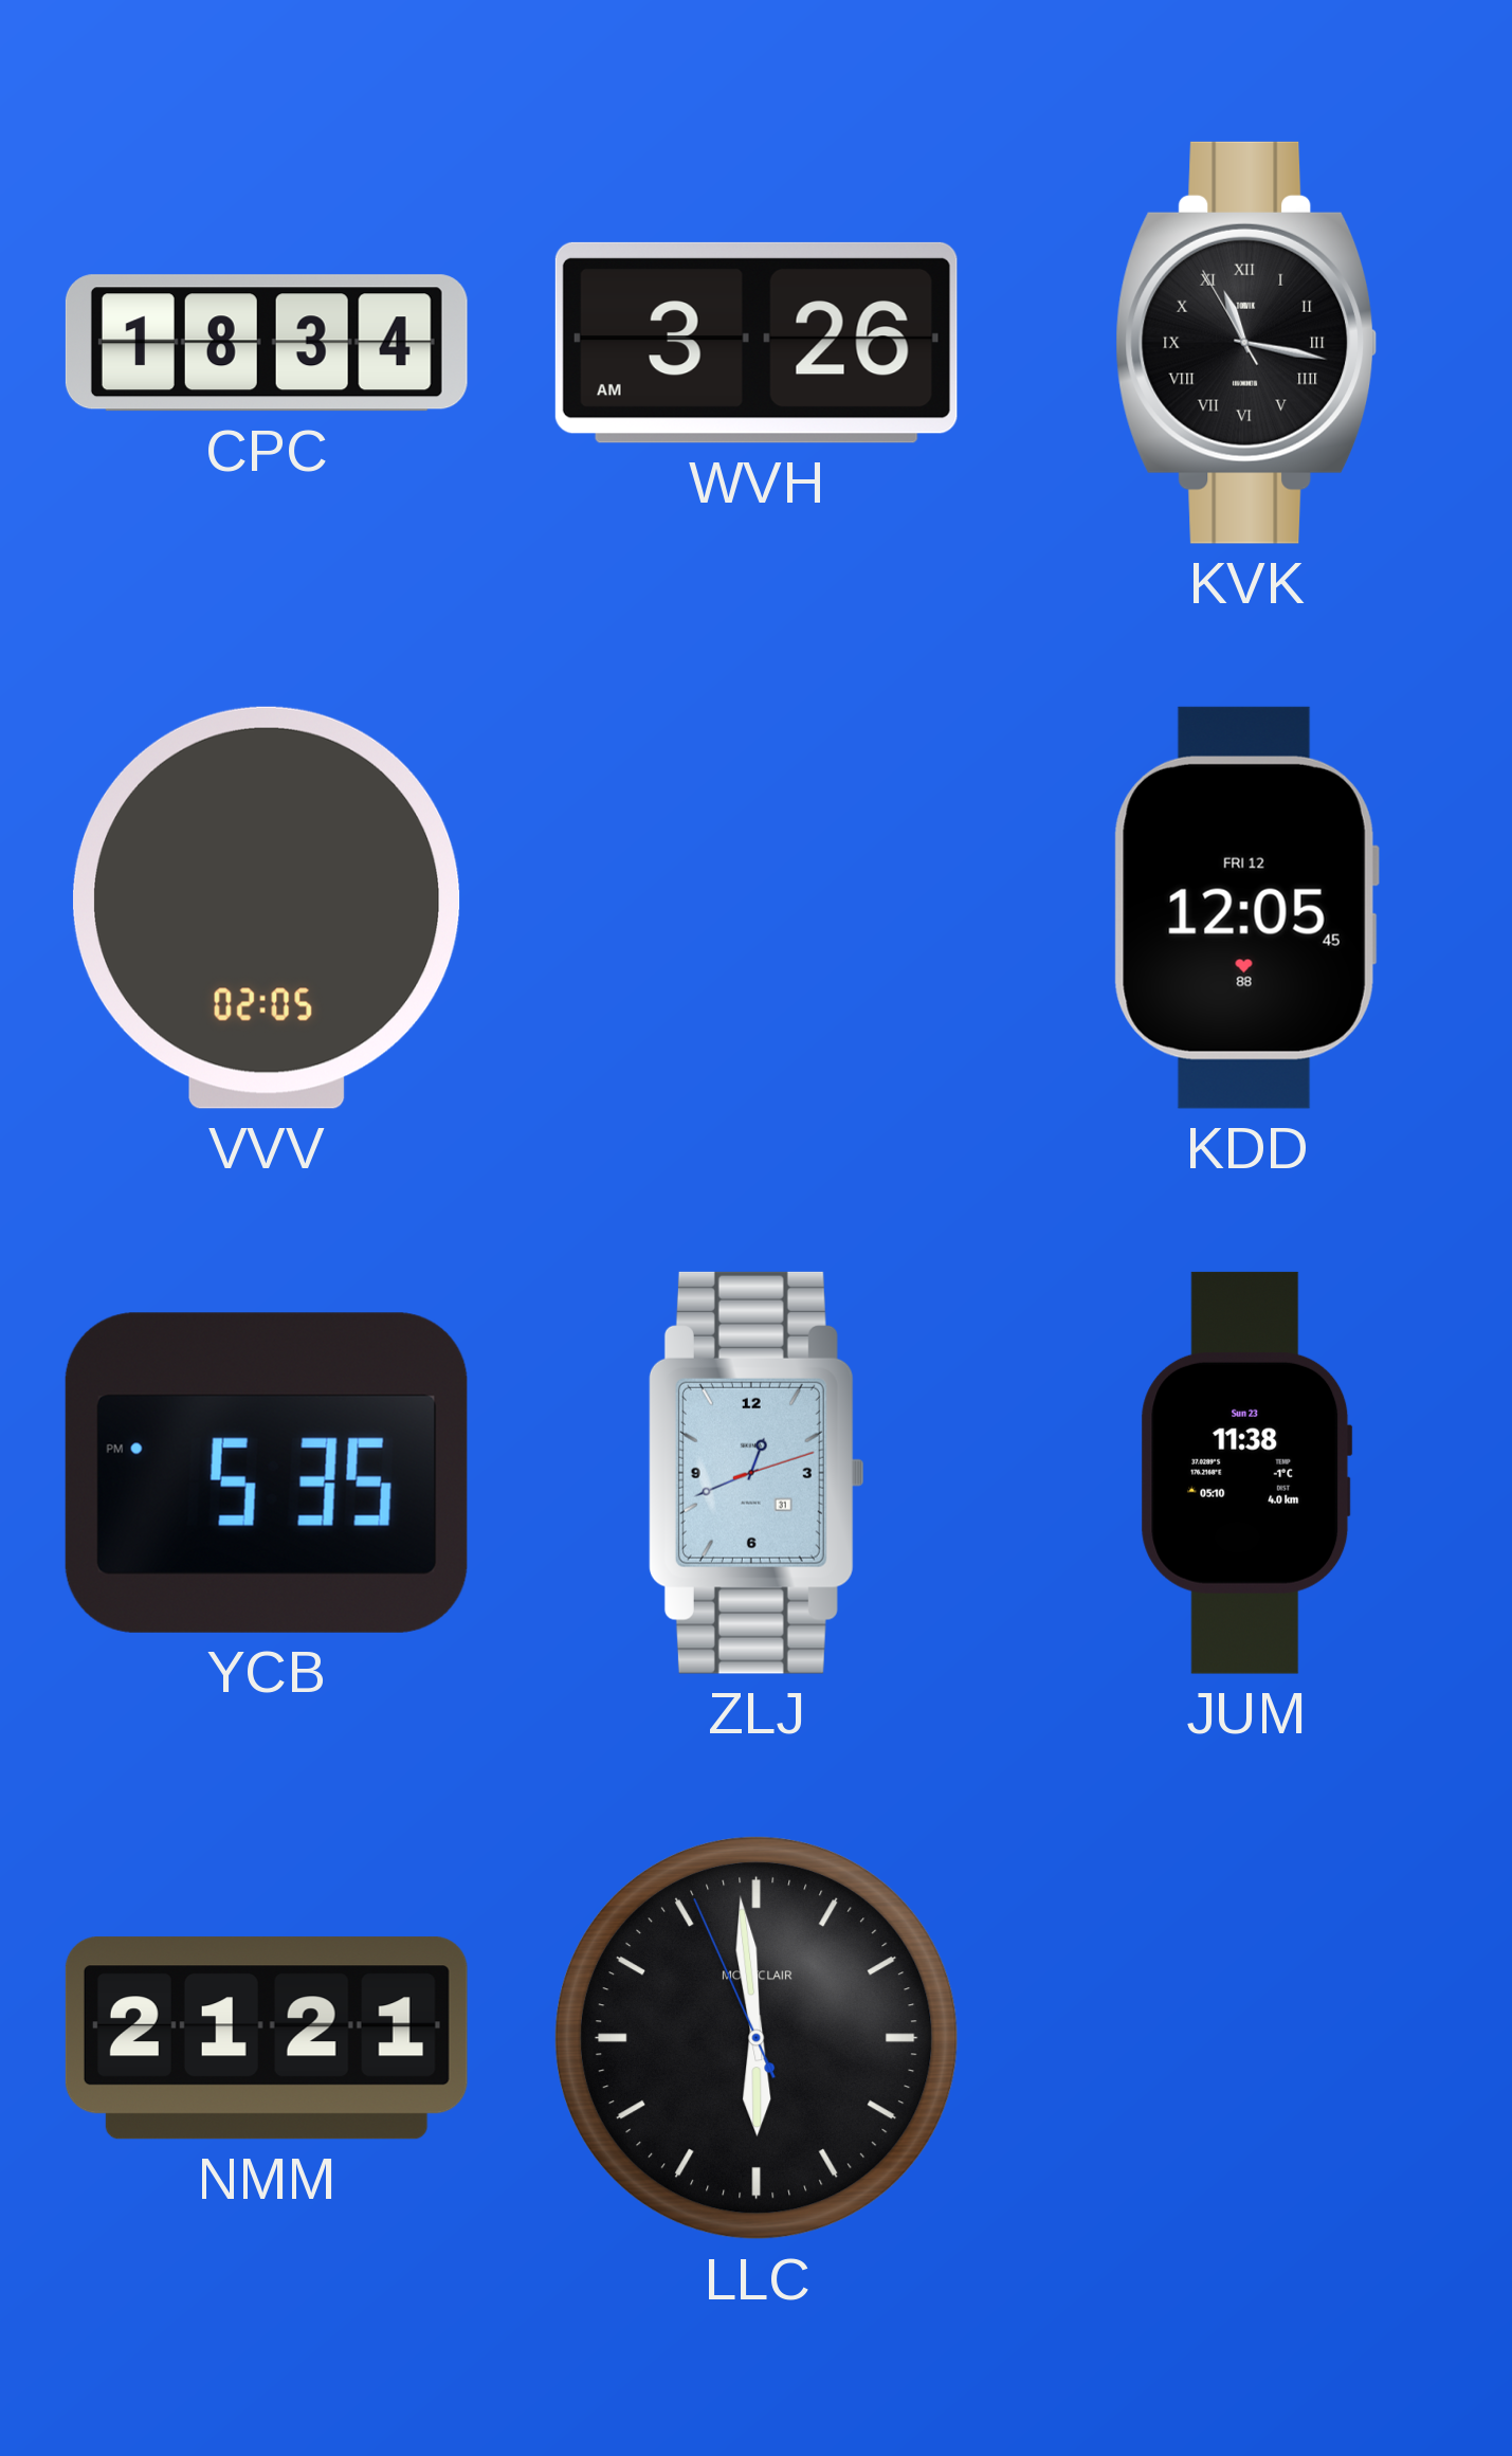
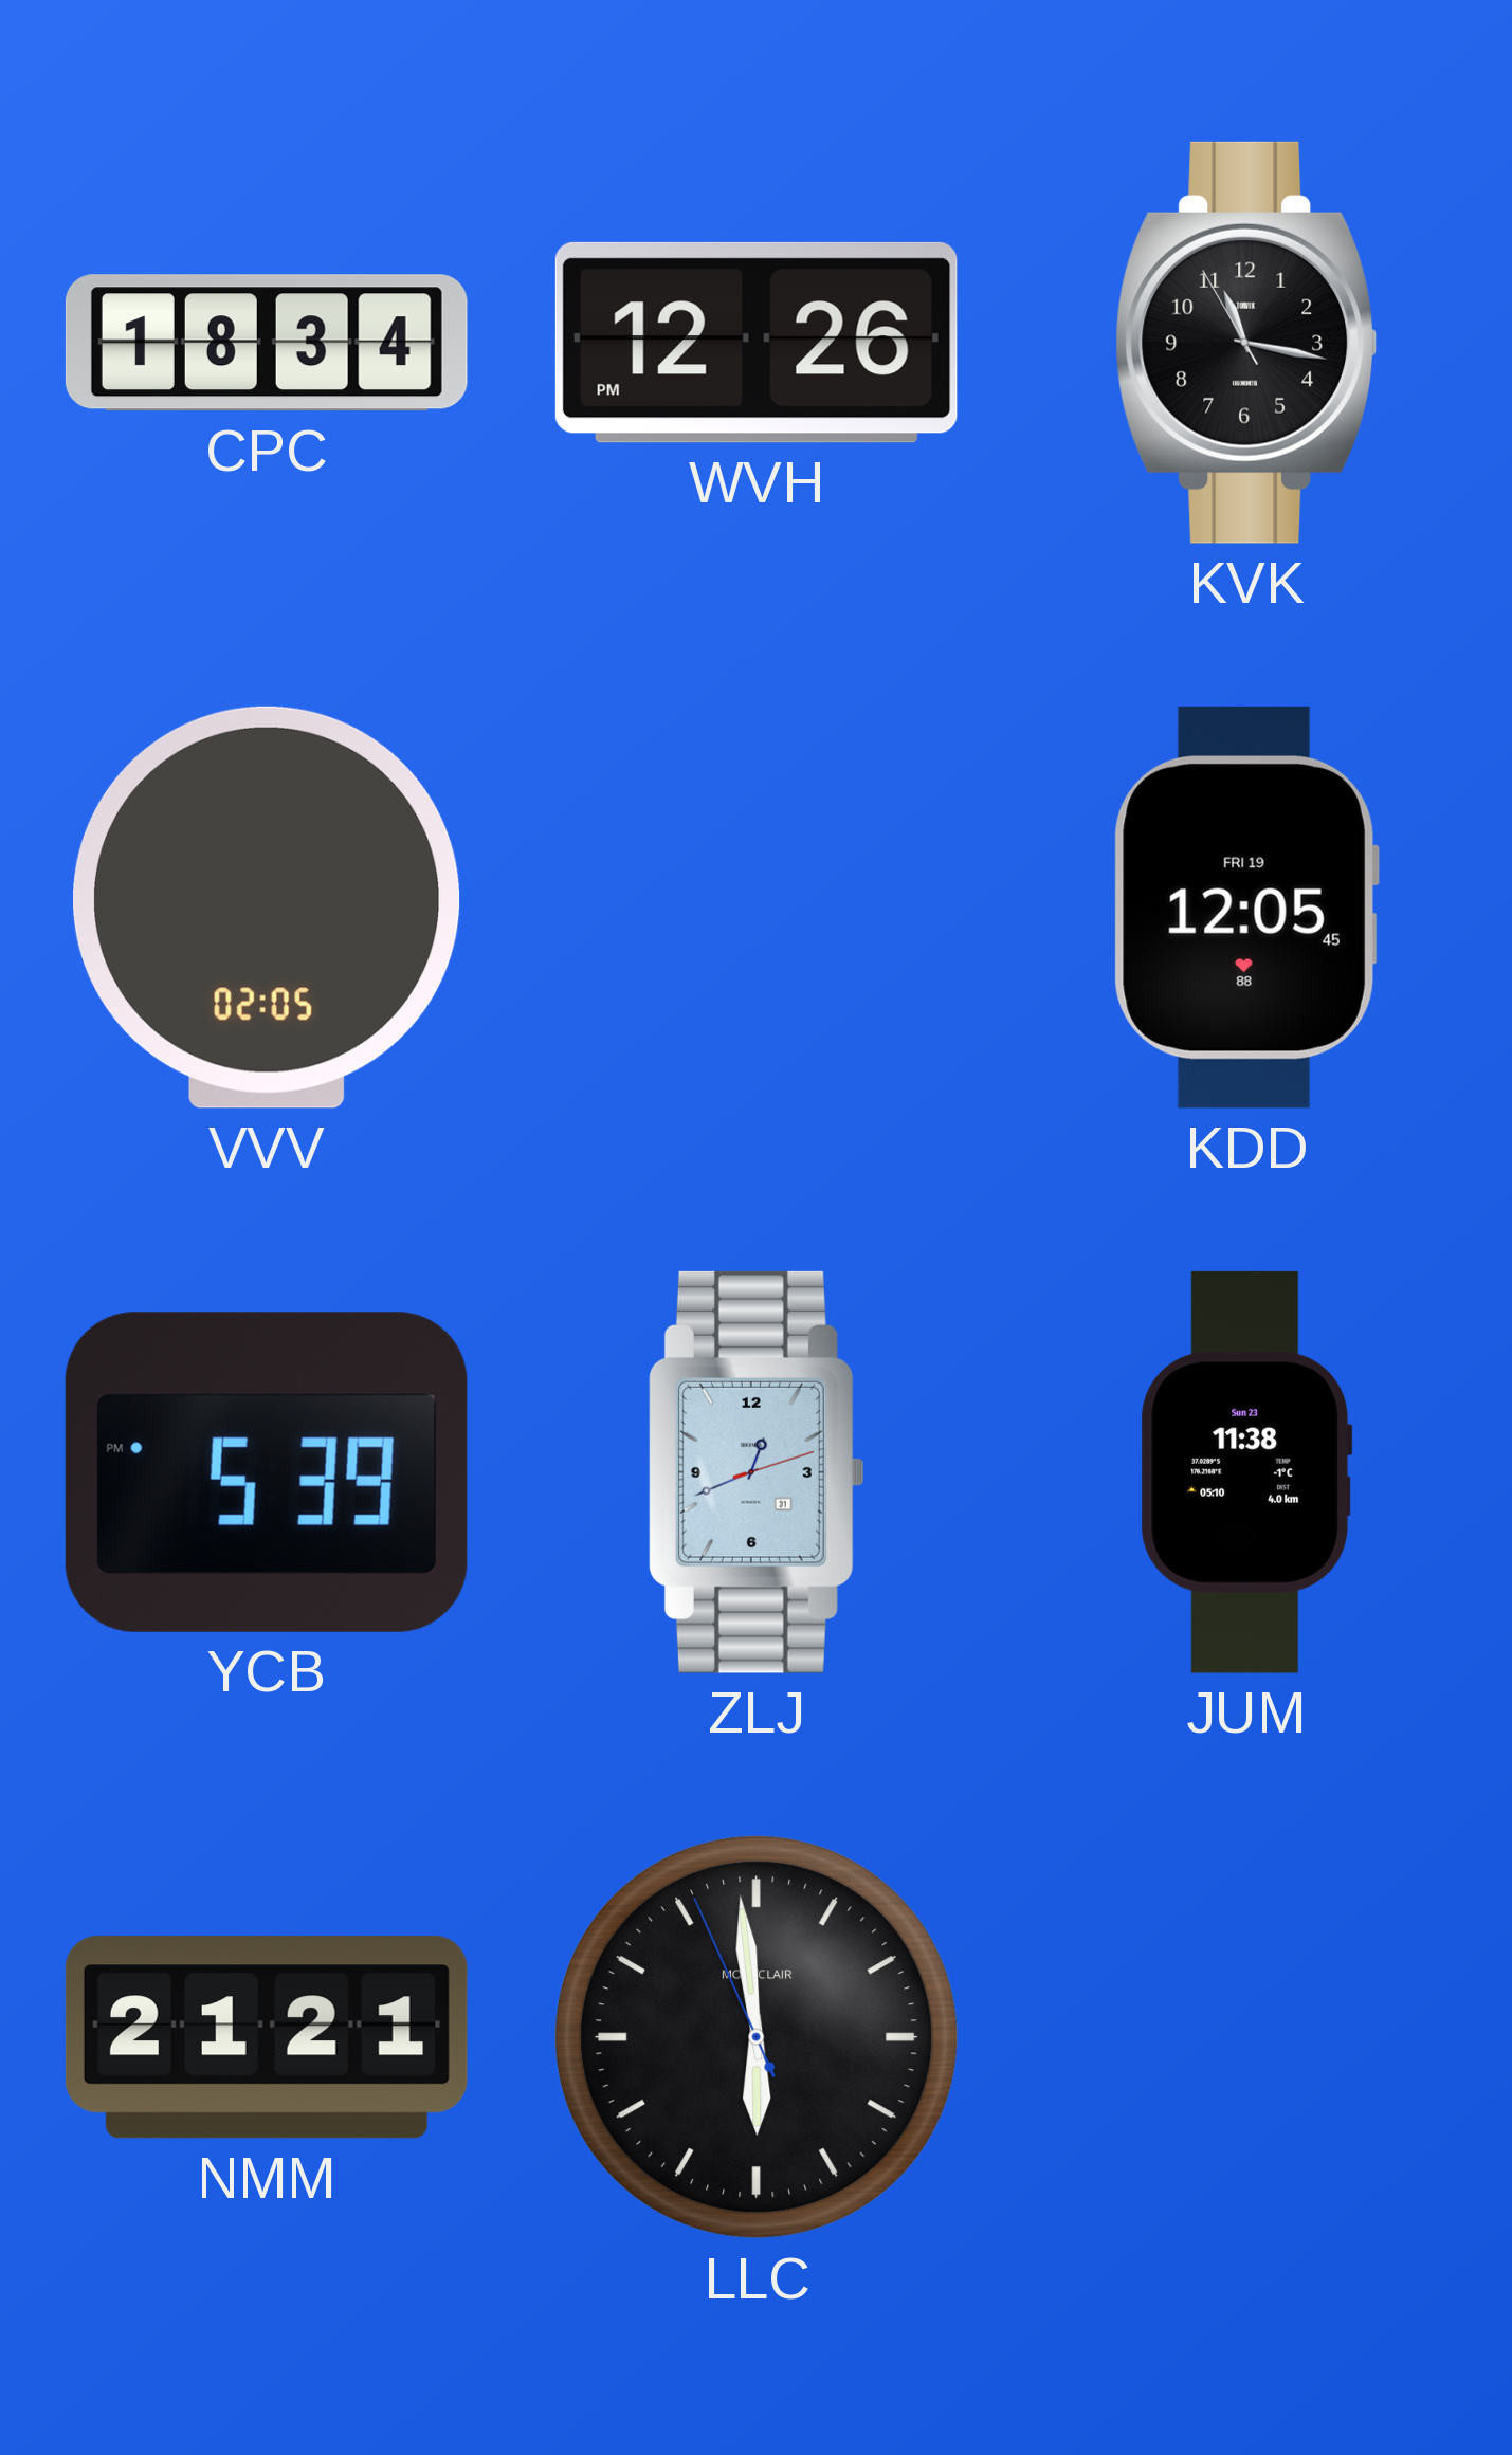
WVH: 3:26 -> 12:26
KVK numerals: Roman -> Arabic
KDD date: FRI 12 -> FRI 19
YCB: 5:35 -> 5:39
